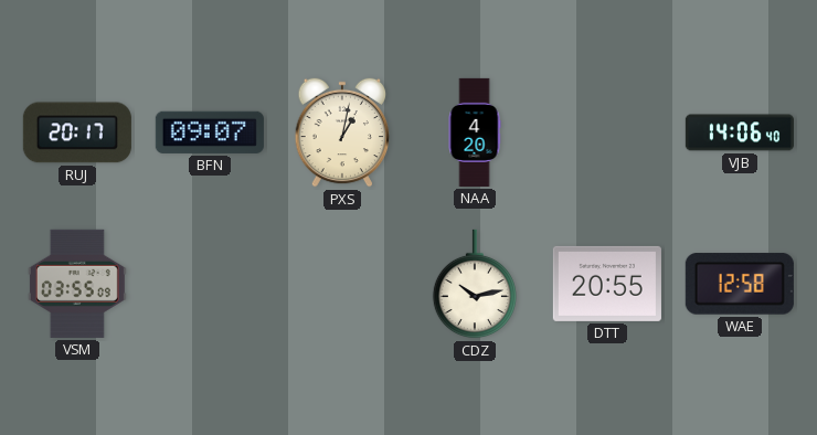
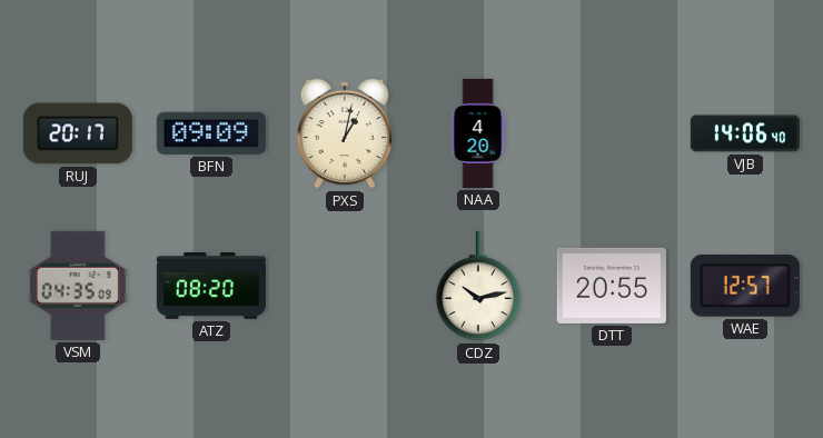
BFN: 09:07 -> 09:09
VSM: 03:55 -> 04:35
ATZ: none -> 08:20
WAE: 12:58 -> 12:57
